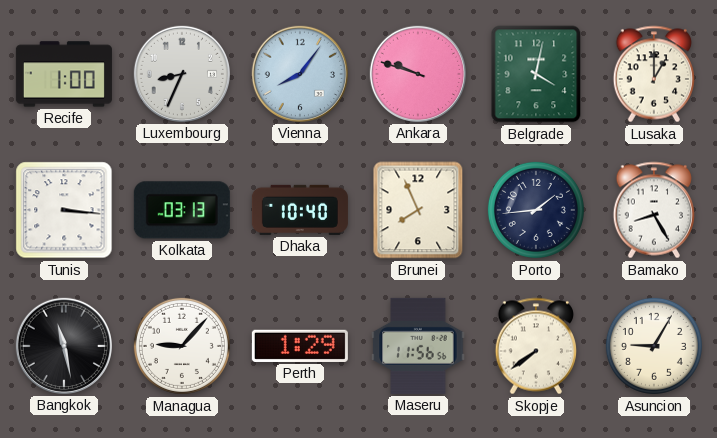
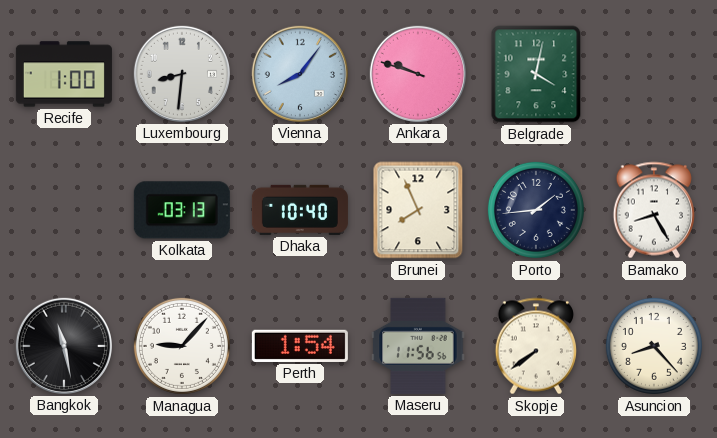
Luxembourg: 8:34 -> 8:31
Lusaka: 1:00 -> none
Tunis: 3:16 -> none
Perth: 1:29 -> 1:54
Asuncion: 9:05 -> 8:23
